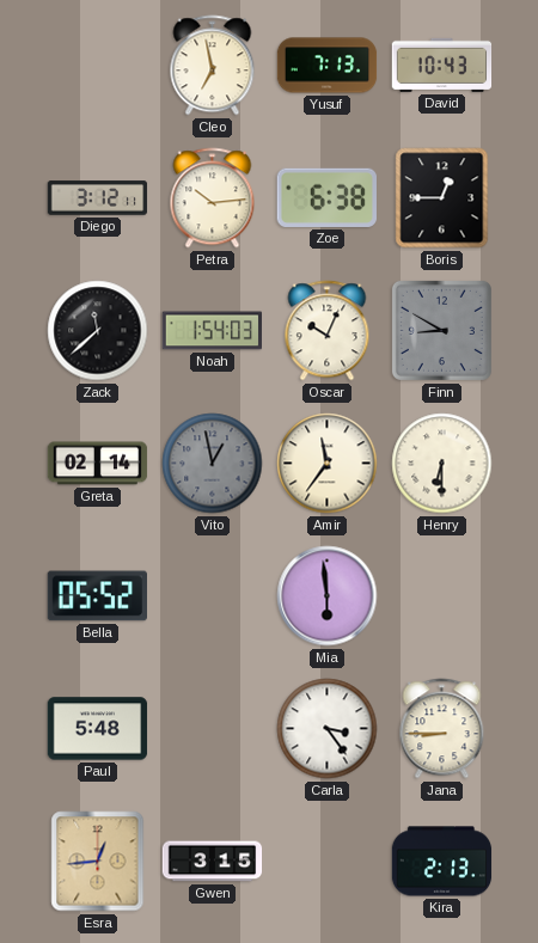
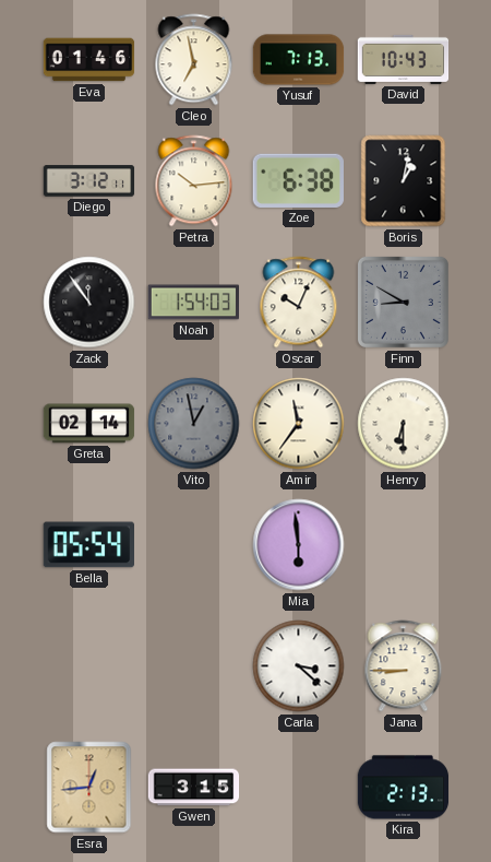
Eva: none -> 01:46
Boris: 12:45 -> 1:02
Zack: 11:38 -> 11:54
Bella: 05:52 -> 05:54
Paul: 5:48 -> none
Carla: 3:24 -> 3:22
